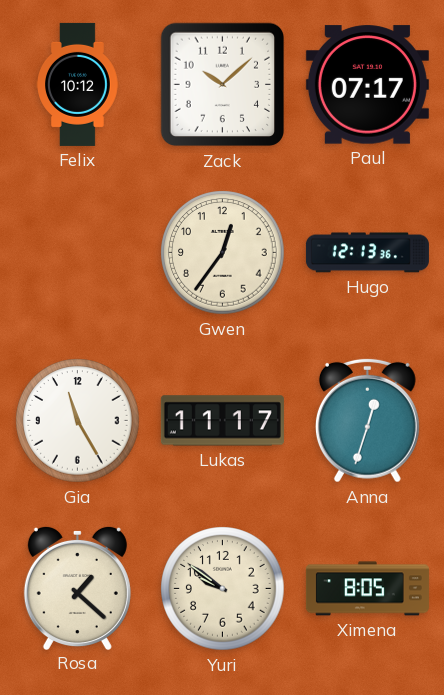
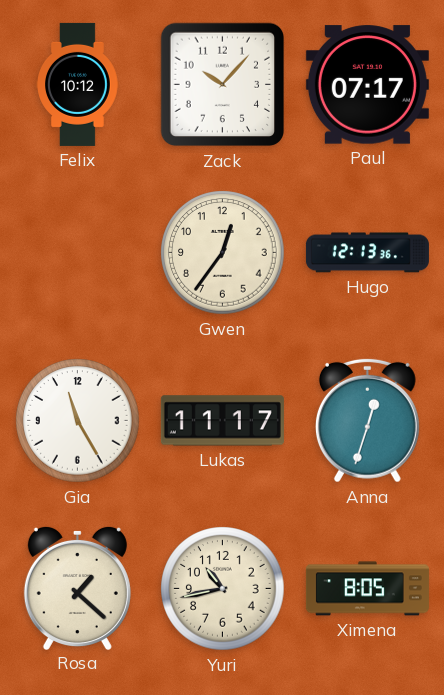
Zack: 10:08 -> 10:07
Yuri: 9:51 -> 10:43
